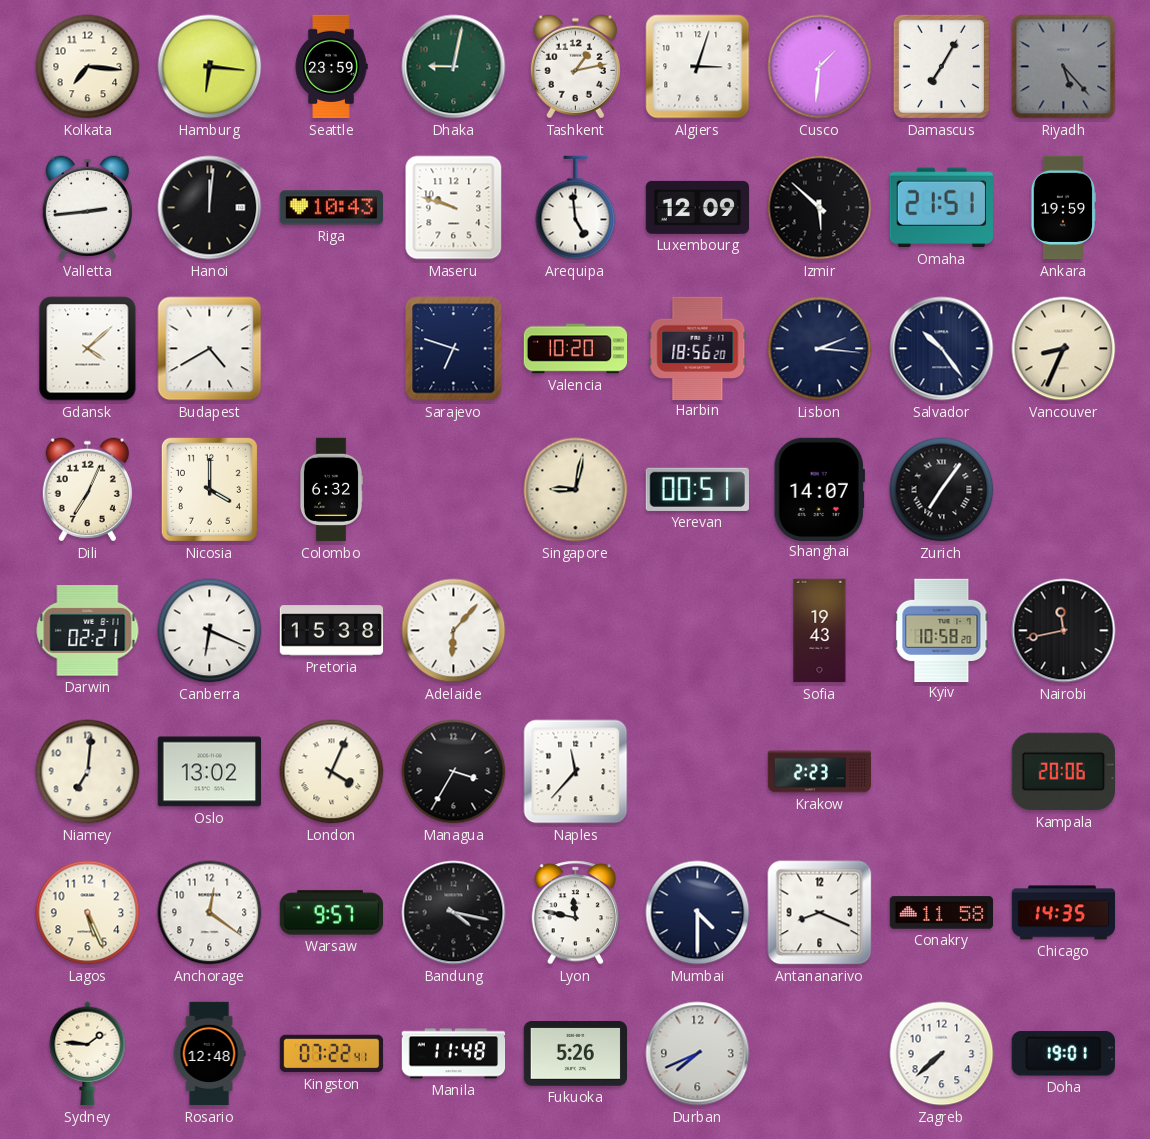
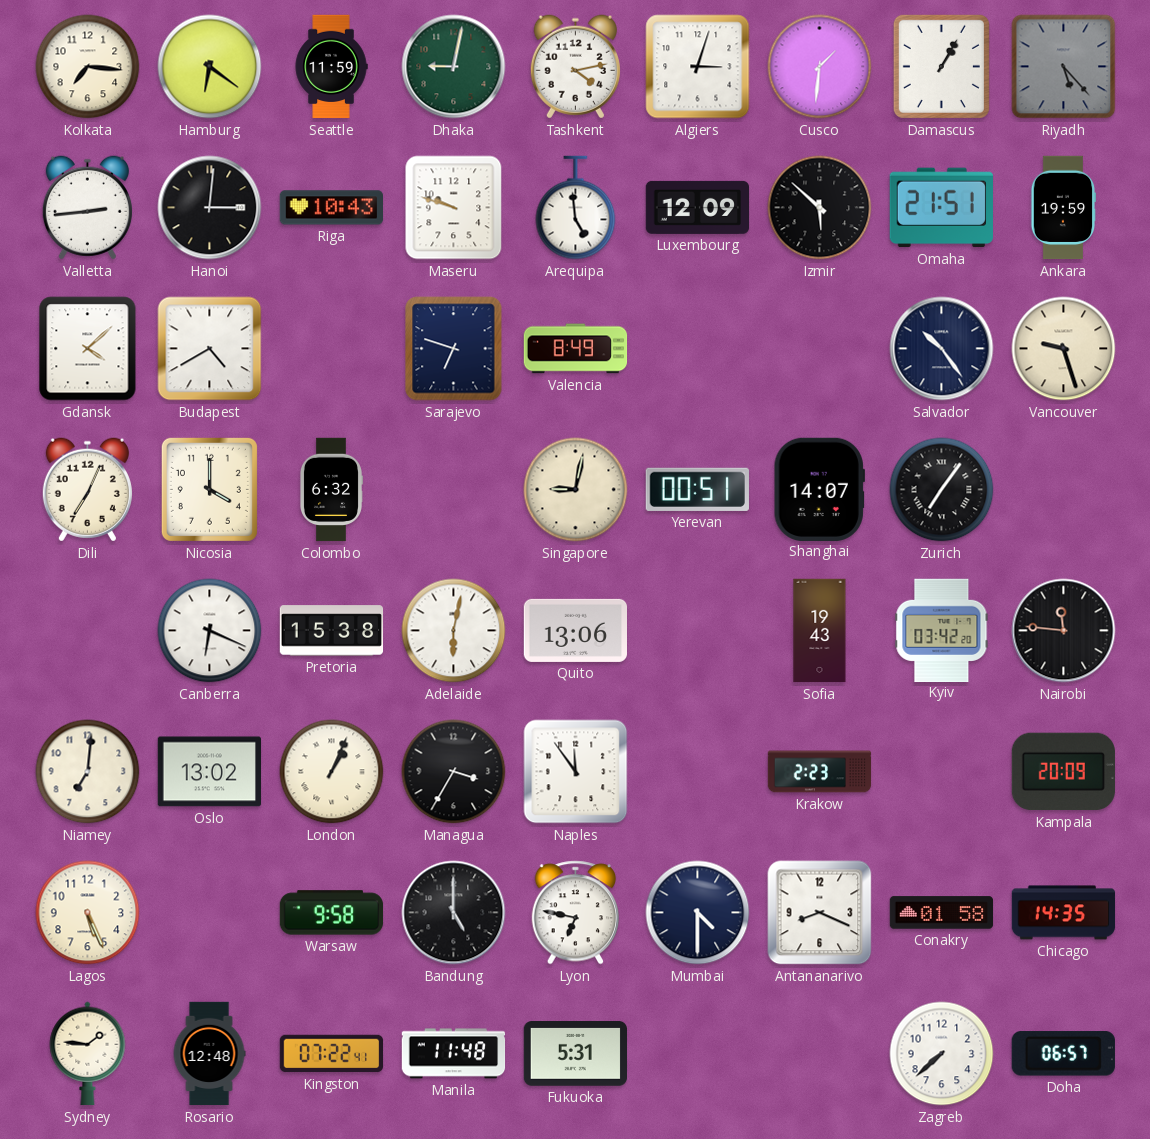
Hamburg: 6:16 -> 6:21
Seattle: 23:59 -> 11:59
Tashkent: 1:13 -> 4:13
Damascus: 7:05 -> 1:05
Hanoi: 12:01 -> 3:01
Valencia: 10:20 -> 8:49
Harbin: 18:56 -> none
Lisbon: 2:16 -> none
Vancouver: 8:34 -> 9:27
Darwin: 02:21 -> none
Adelaide: 6:07 -> 6:02
Quito: none -> 13:06
Kyiv: 10:58 -> 03:42
Nairobi: 11:43 -> 11:46
London: 4:04 -> 1:04
Naples: 11:37 -> 11:54
Kampala: 20:06 -> 20:09
Anchorage: 12:21 -> none
Warsaw: 9:57 -> 9:58
Bandung: 4:17 -> 5:00
Lyon: 11:47 -> 6:47
Conakry: 11:58 -> 01:58
Fukuoka: 5:26 -> 5:31
Durban: 7:41 -> none
Doha: 19:01 -> 06:57
